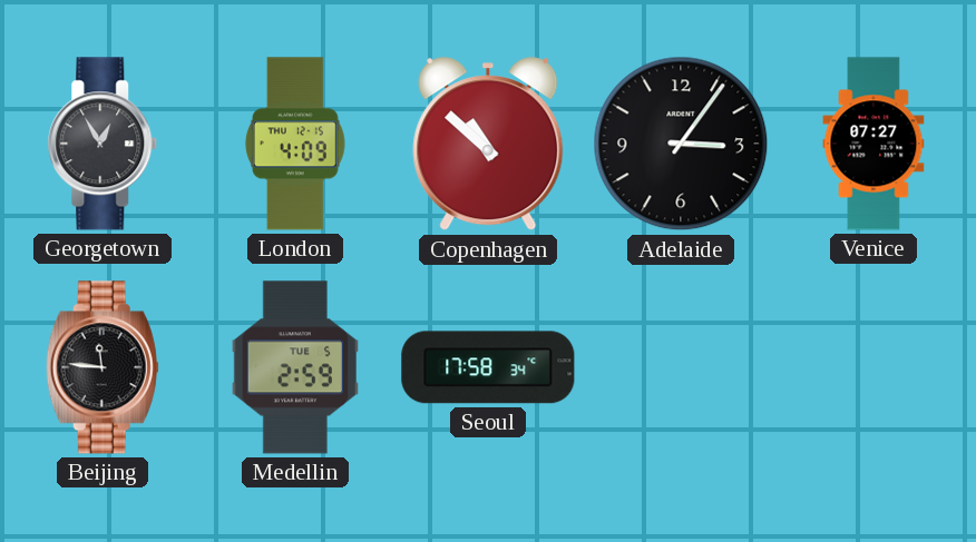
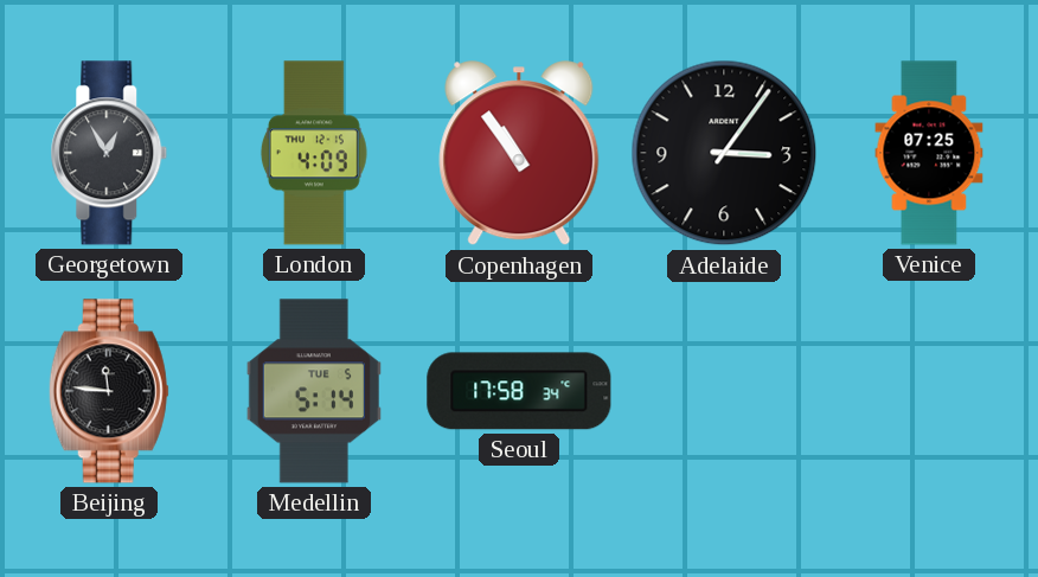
Copenhagen: 10:52 -> 10:54
Venice: 07:27 -> 07:25
Medellin: 2:59 -> 5:14
